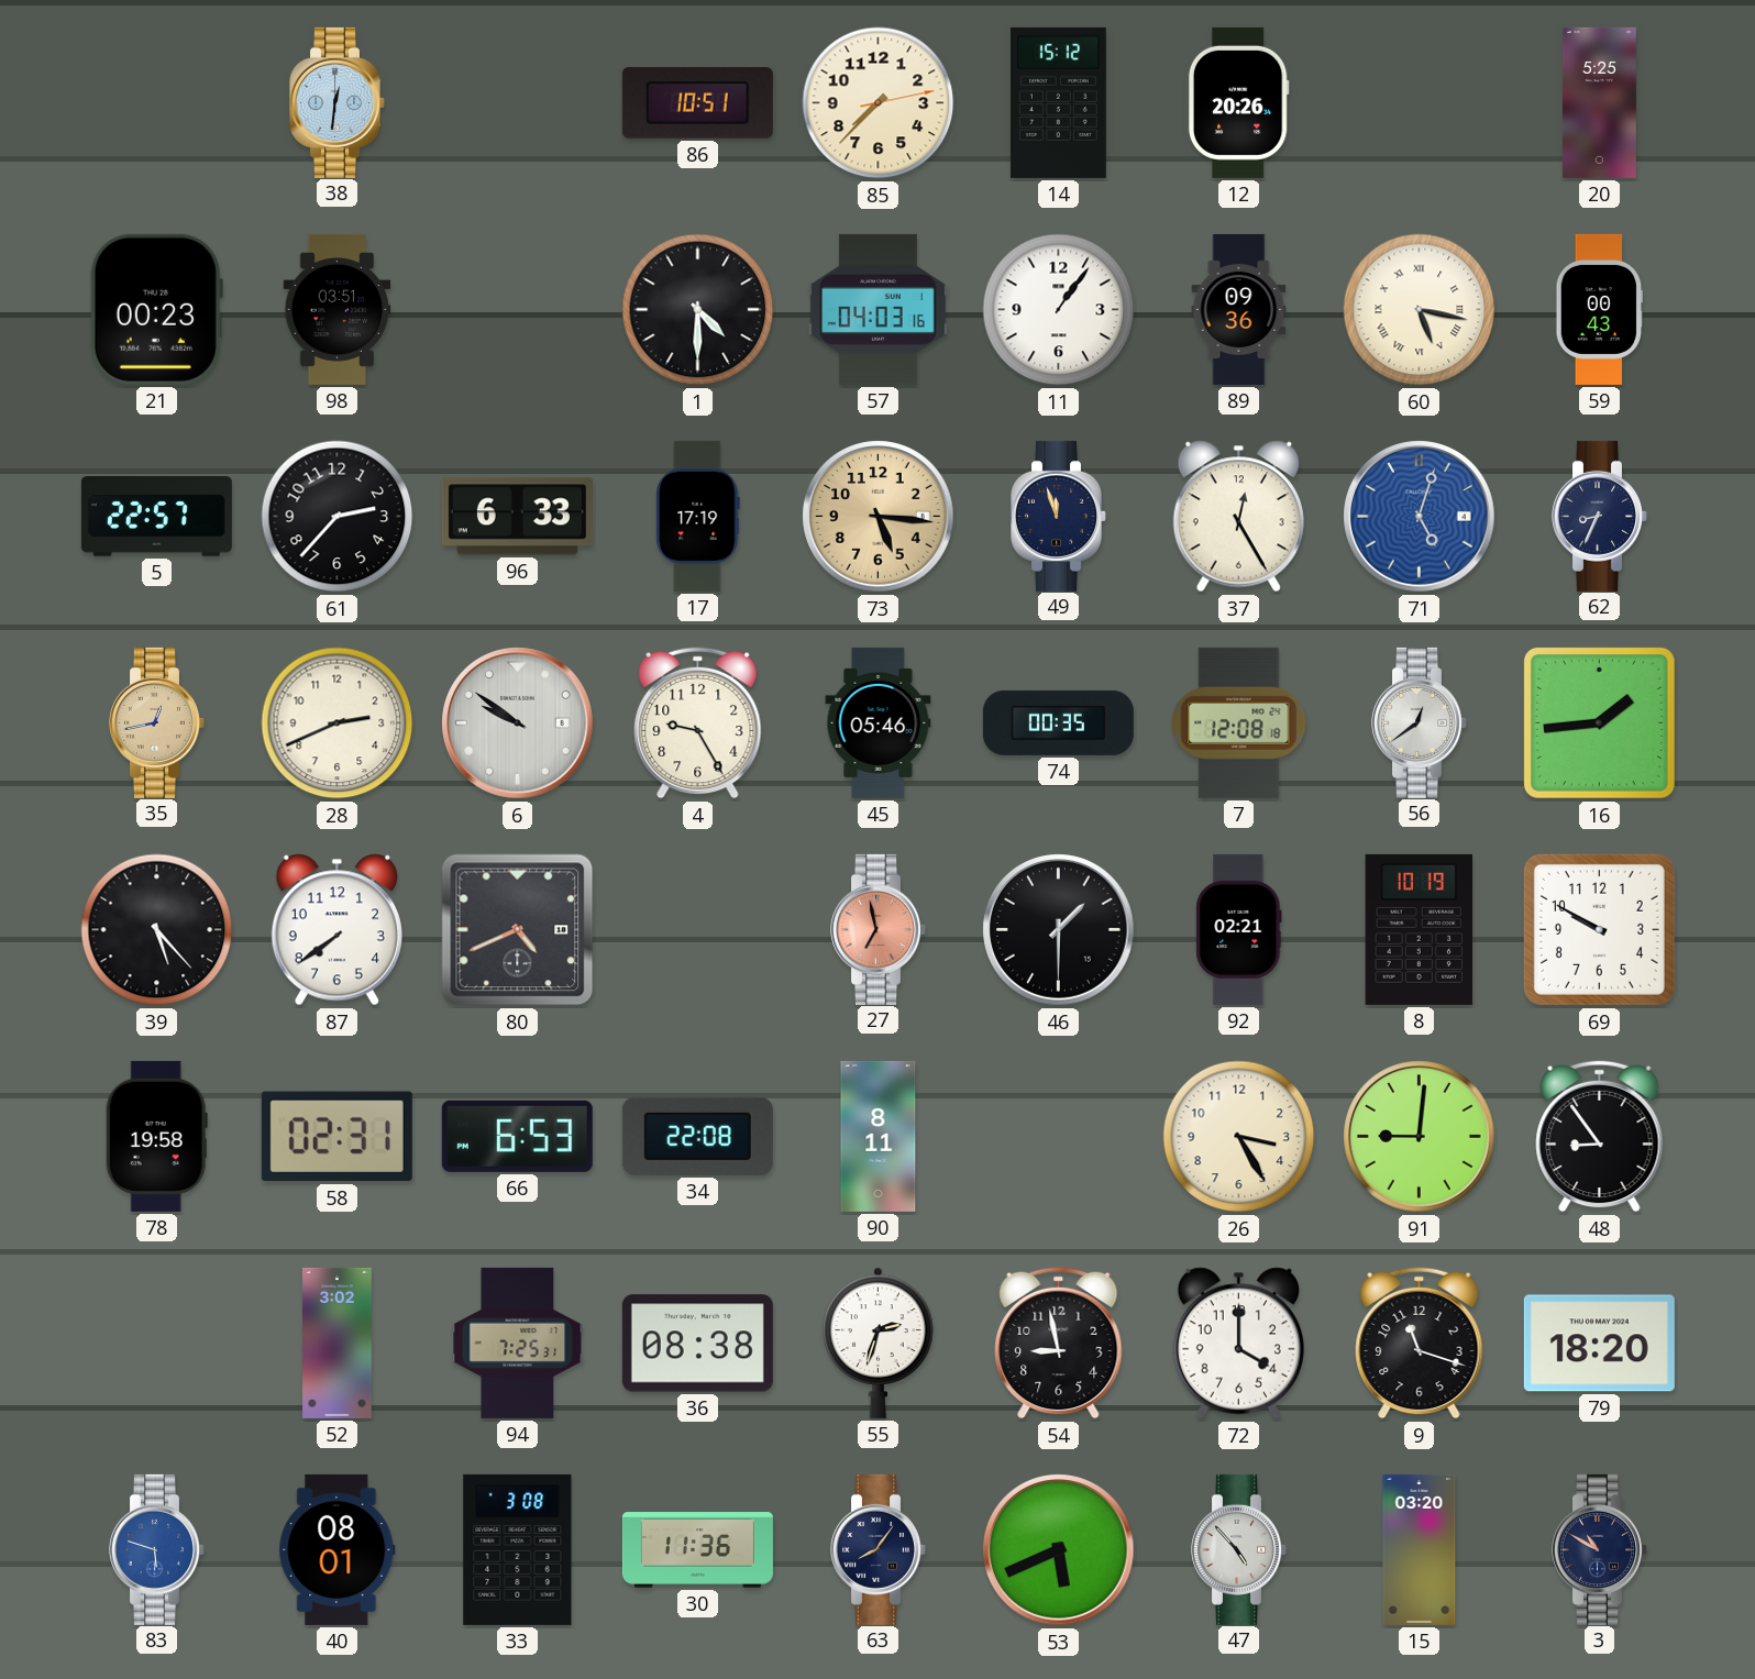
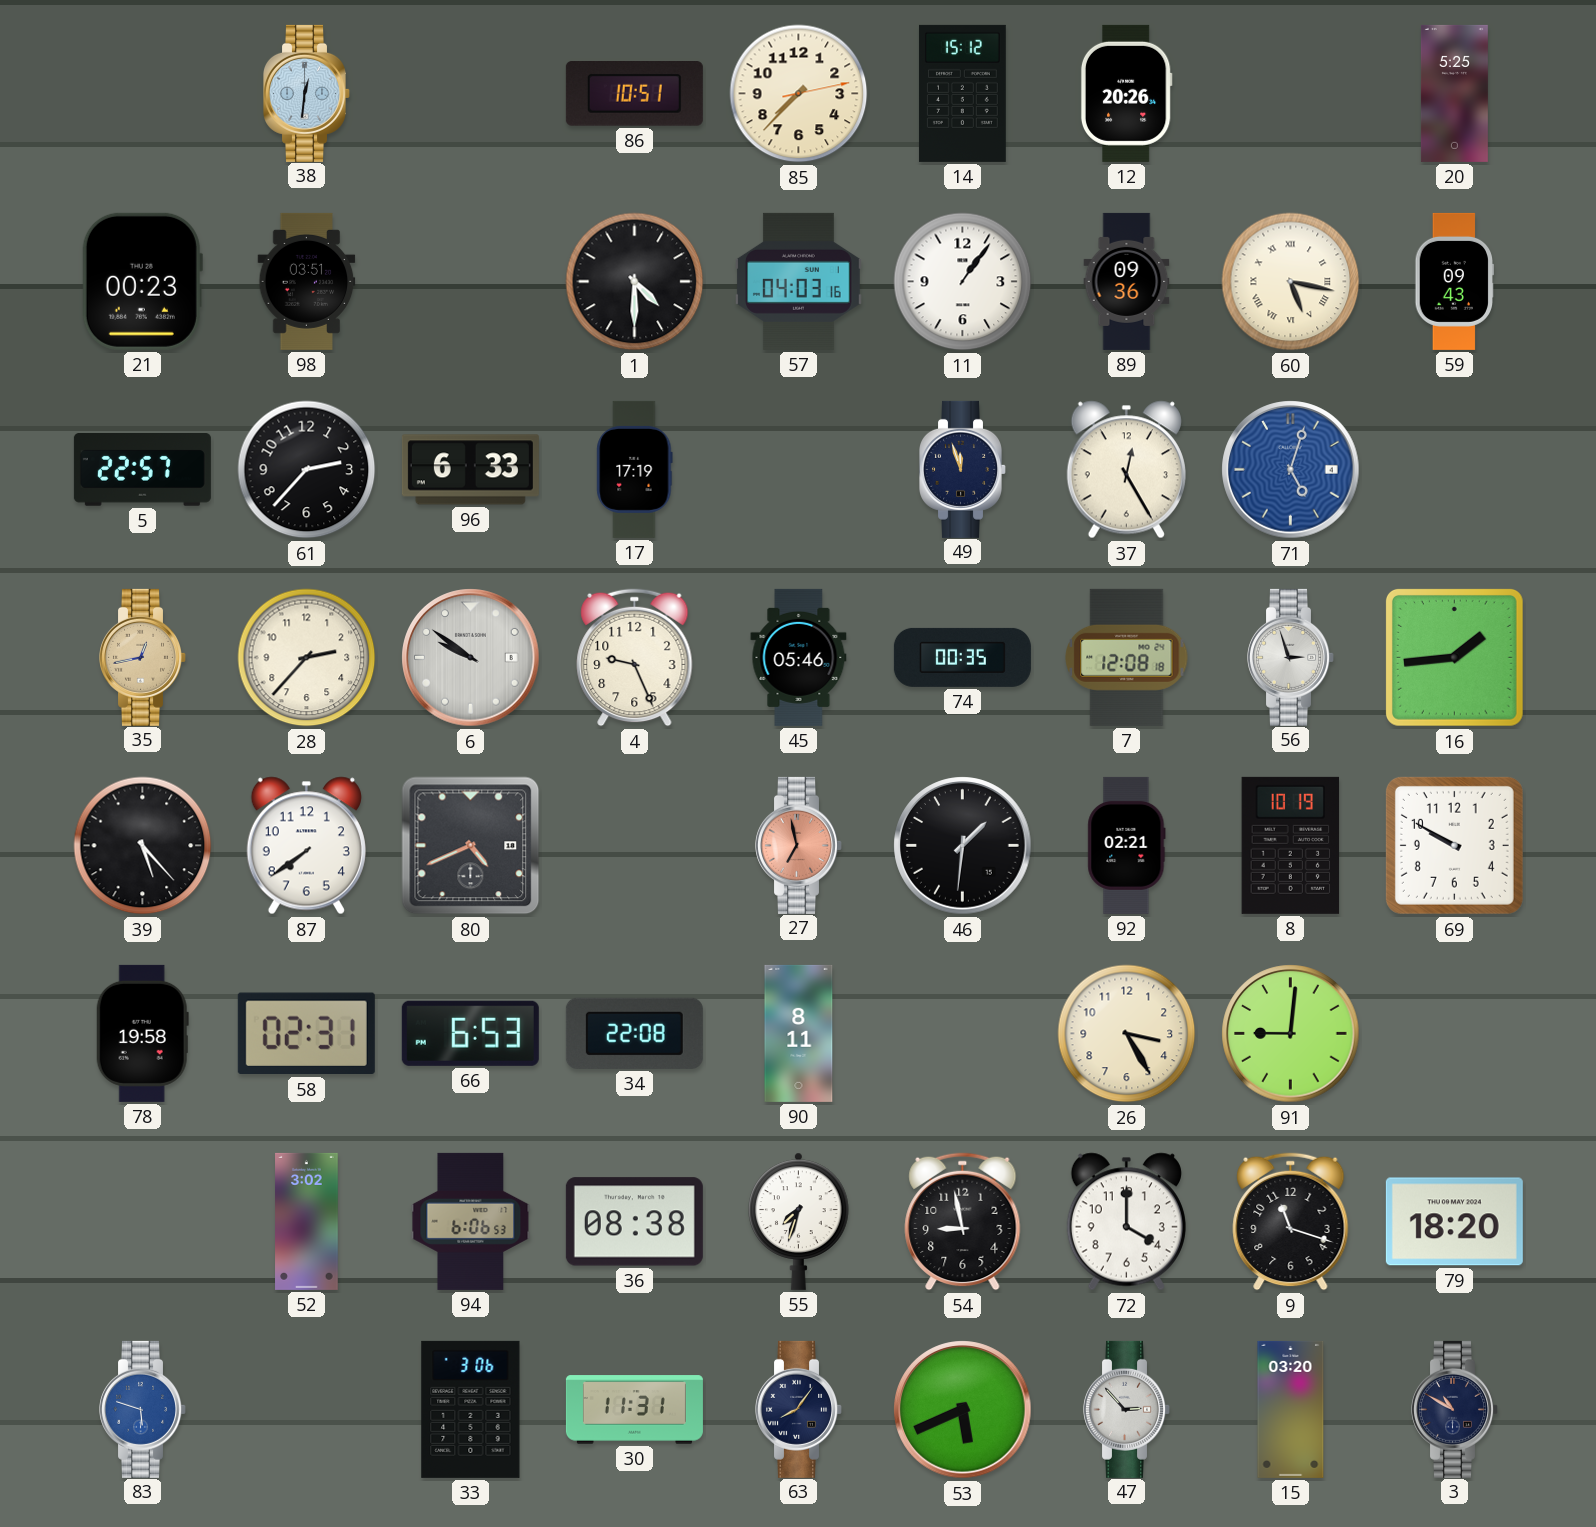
59: 00:43 -> 09:43
73: 5:16 -> none
62: 8:34 -> none
28: 2:41 -> 2:37
4: 9:25 -> 9:26
56: 12:39 -> 2:57
46: 1:30 -> 1:31
48: 8:54 -> none
94: 7:25 -> 6:06
55: 2:33 -> 7:33
40: 08:01 -> none
33: 3:08 -> 3:06
30: 11:36 -> 11:31
47: 4:53 -> 2:53
